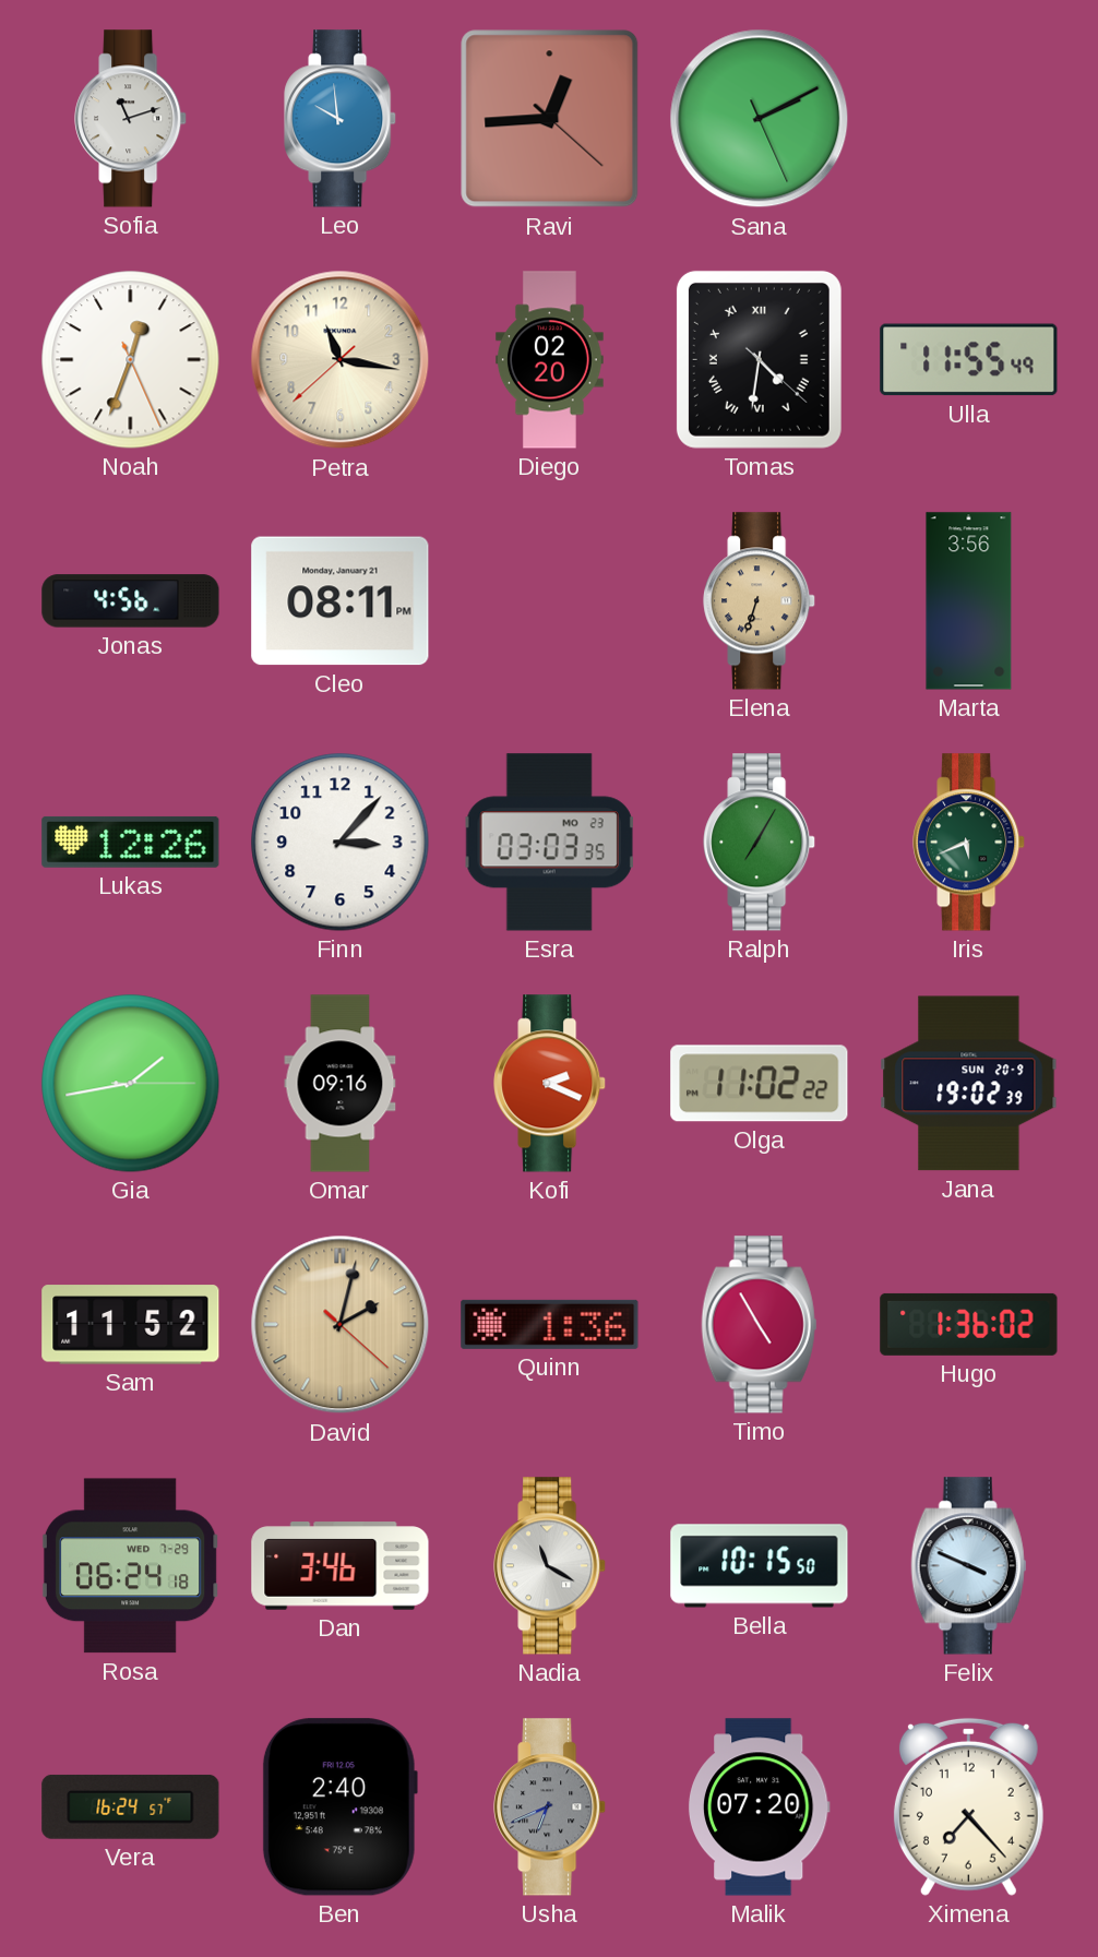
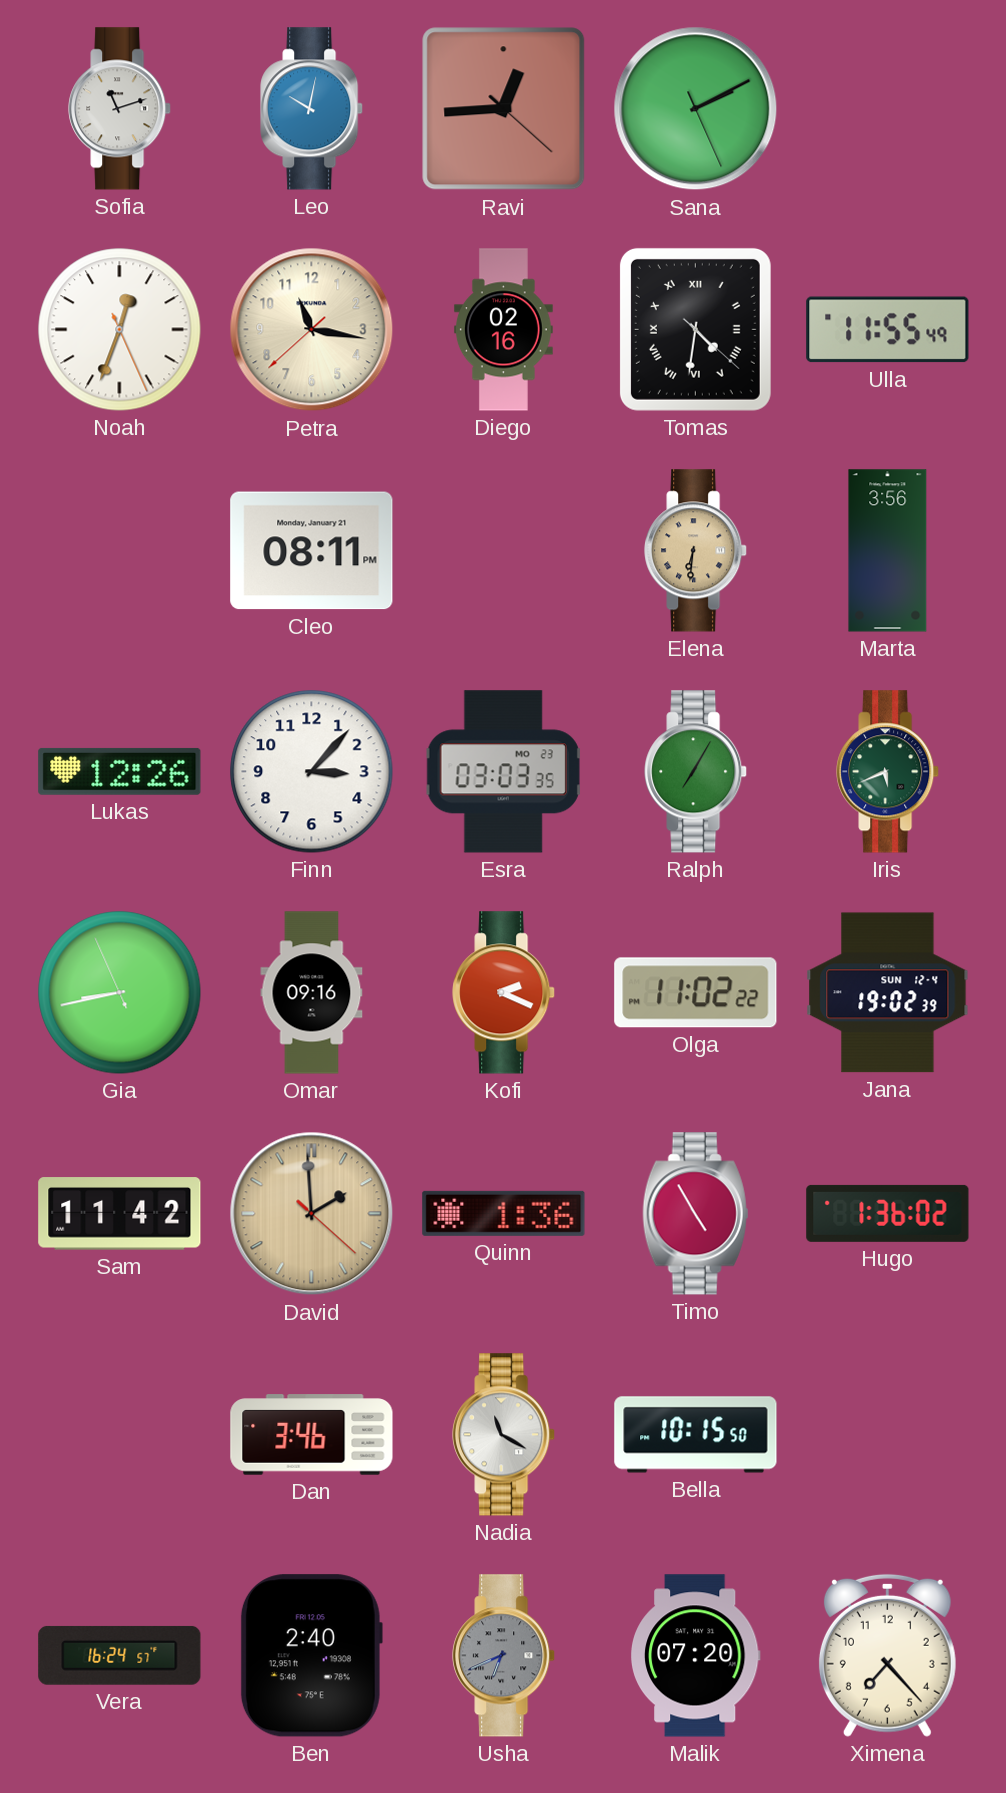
Leo: 9:59 -> 10:02
Diego: 02:20 -> 02:16
Jonas: 4:56 -> none
Elena: 6:33 -> 6:31
Gia: 1:43 -> 8:42
Jana date: SUN 20-9 -> SUN 12-4
Sam: 11:52 -> 11:42
David: 2:02 -> 1:59
Rosa: 06:24 -> none
Felix: 3:49 -> none
